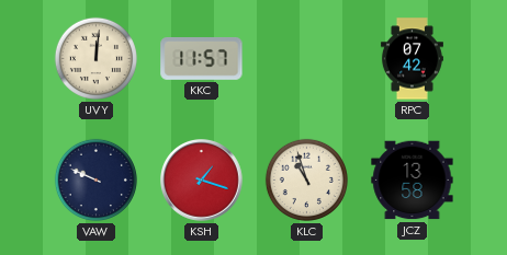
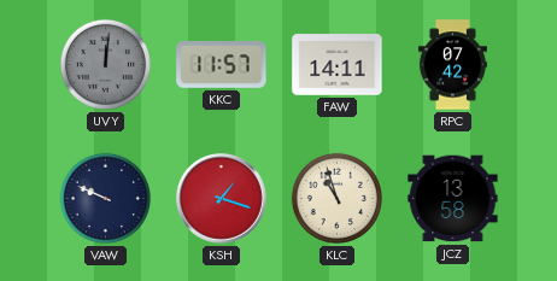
UVY dial: cream -> grey
FAW: none -> 14:11
